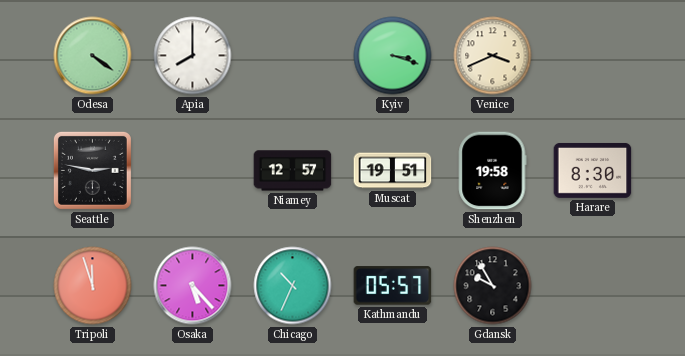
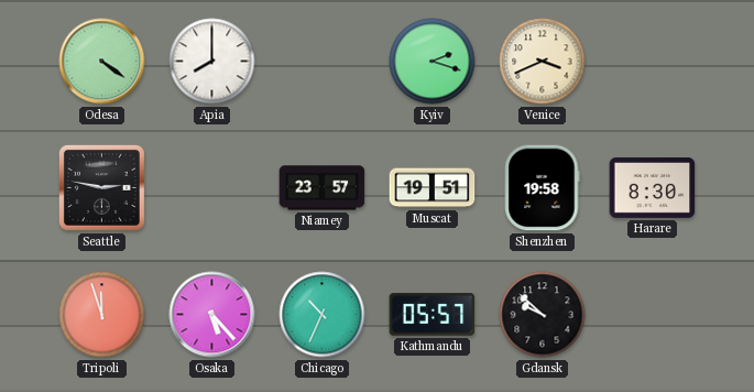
Kyiv: 3:18 -> 2:18
Niamey: 12:57 -> 23:57
Gdansk: 9:55 -> 9:52
